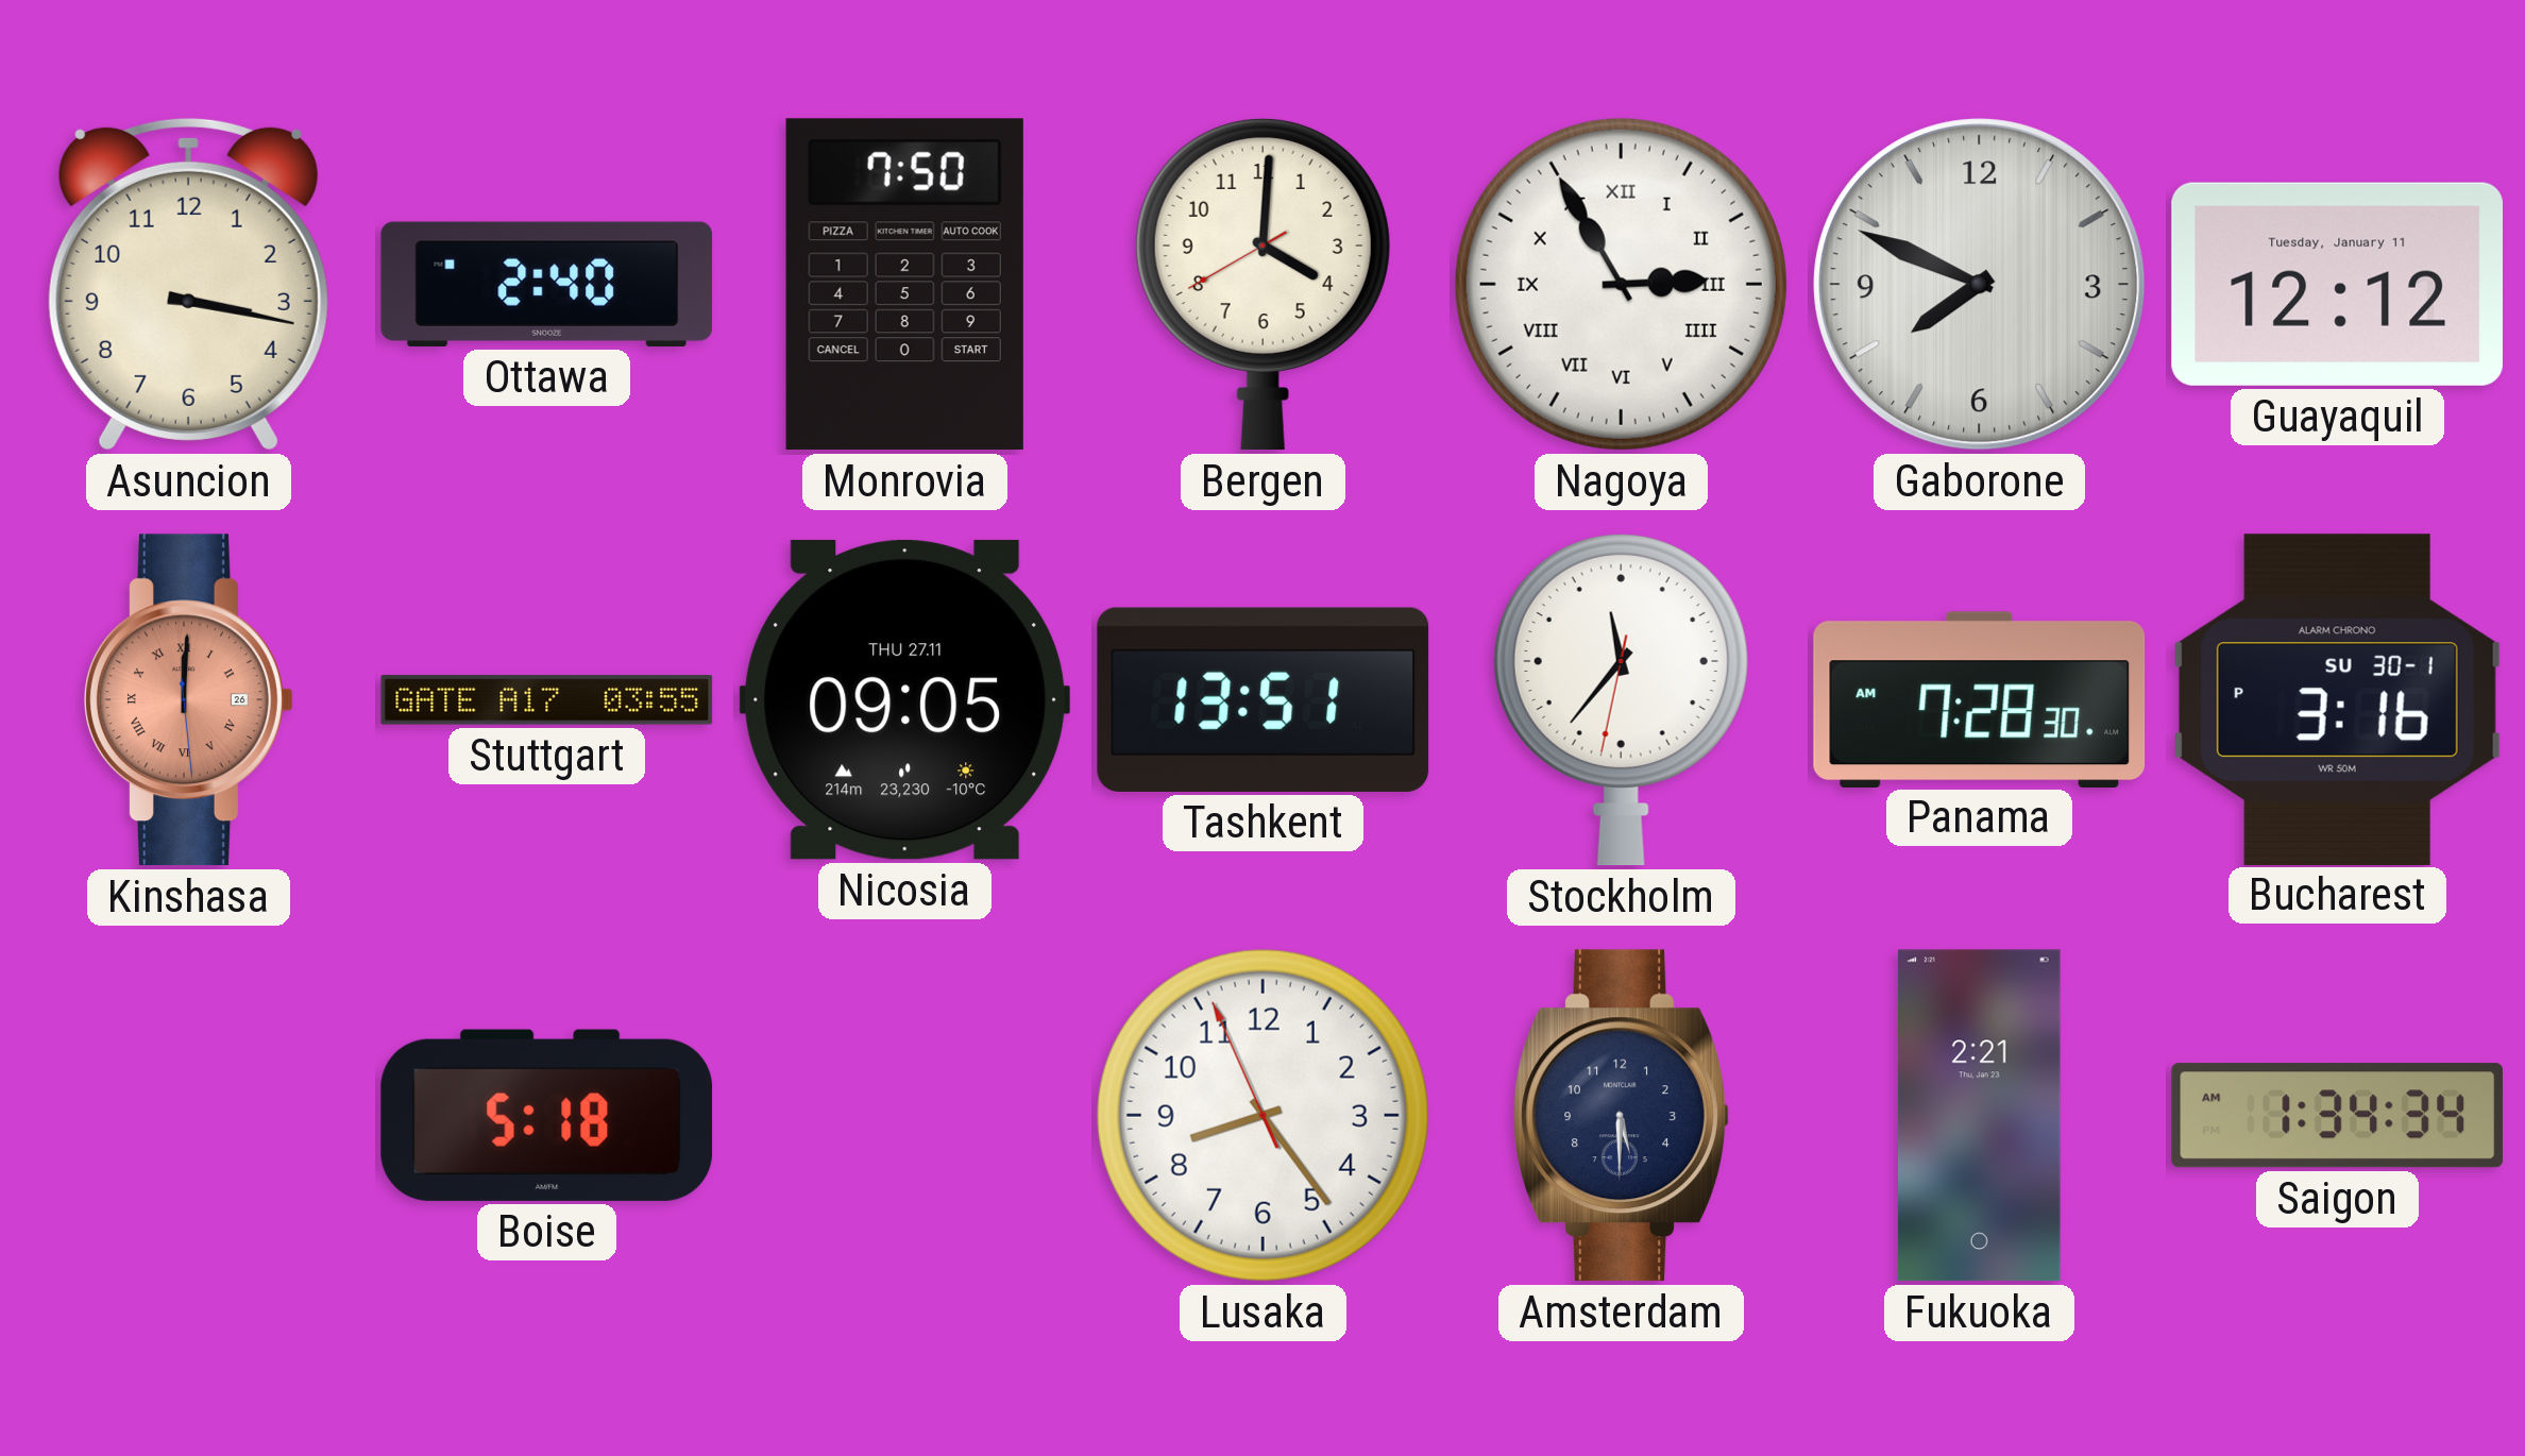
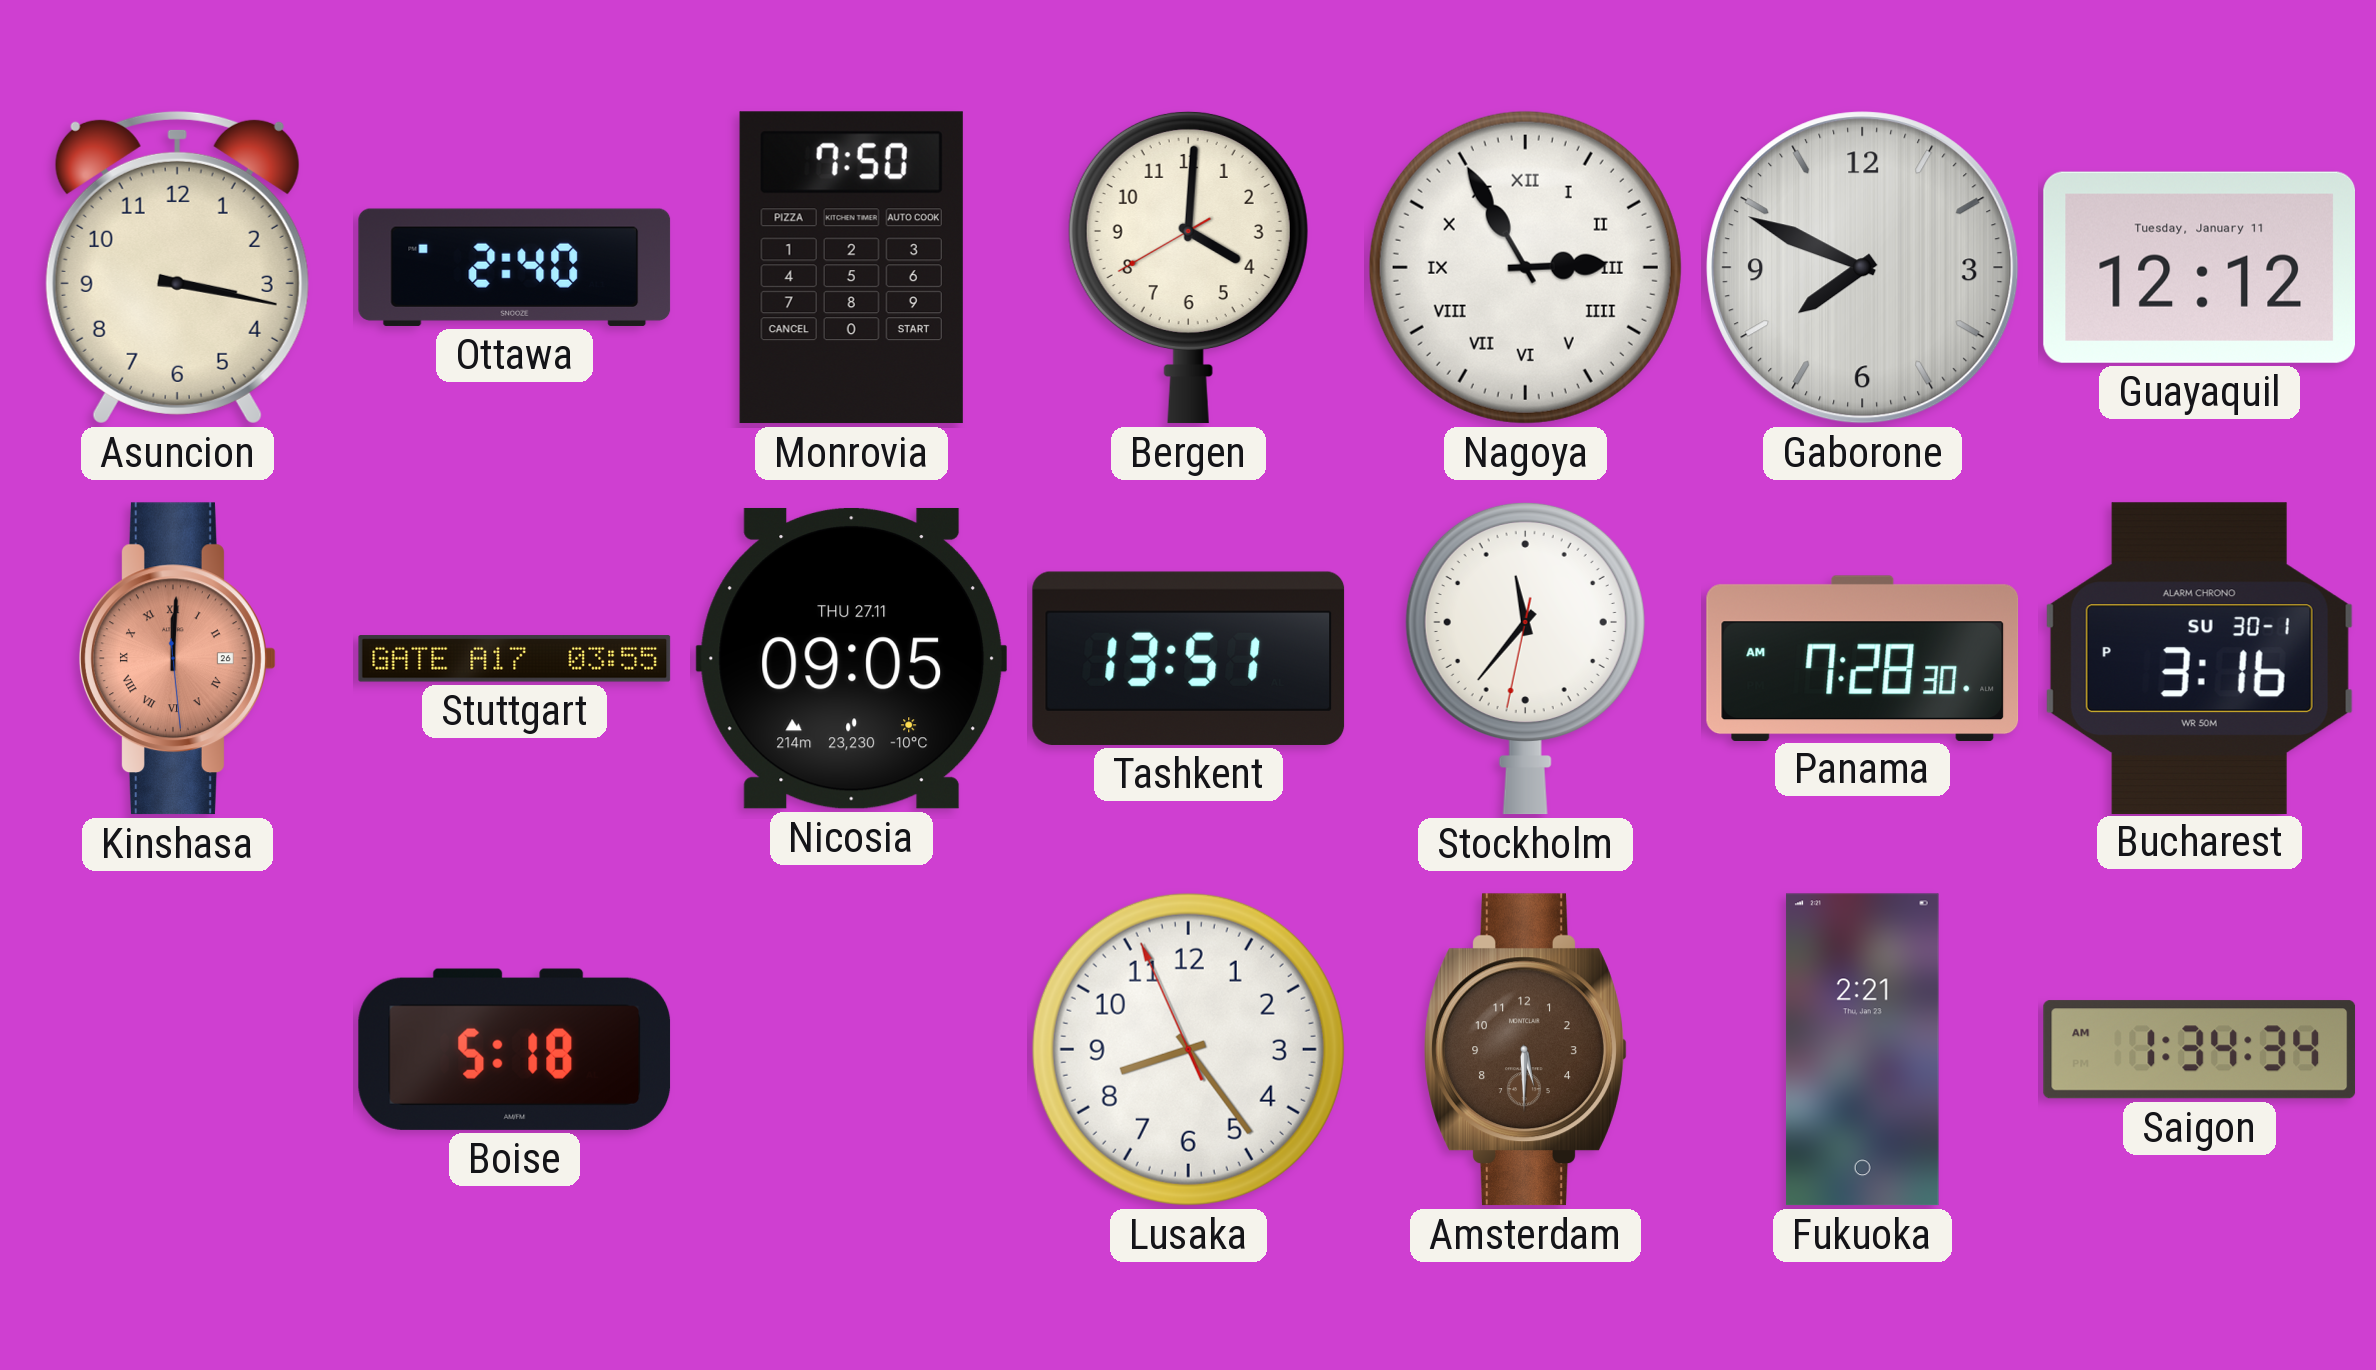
Amsterdam dial: navy -> brown
